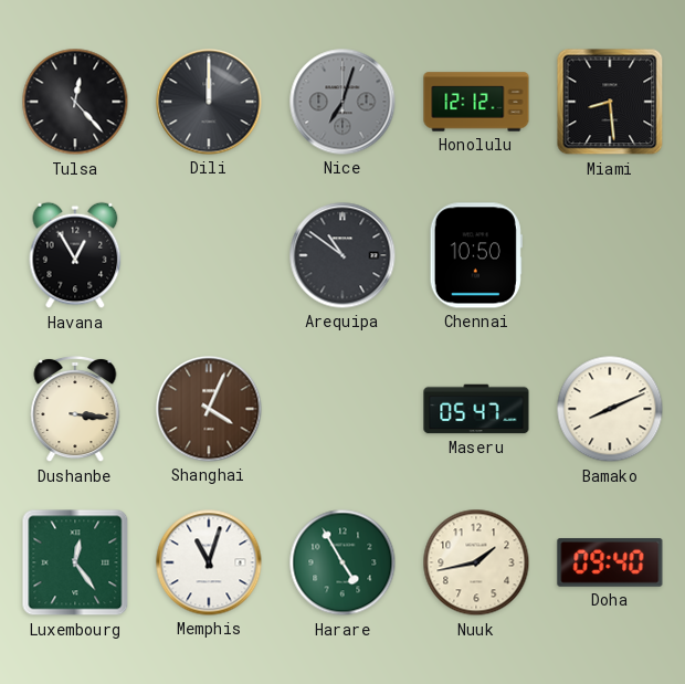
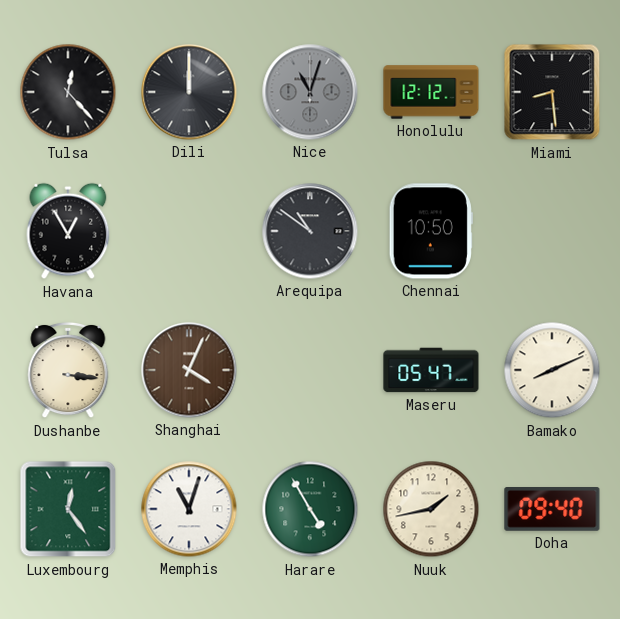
Nice: 7:03 -> 11:03
